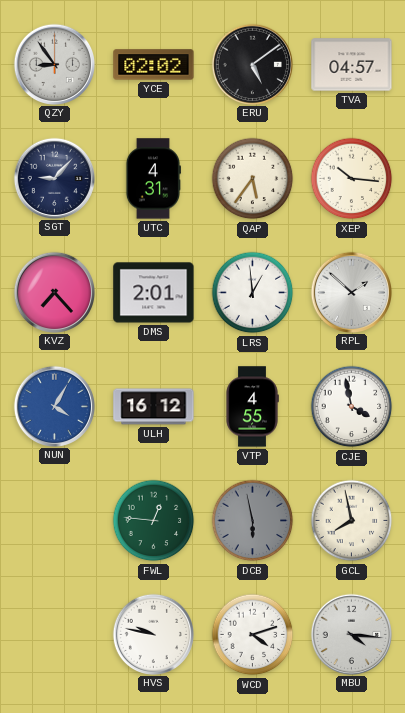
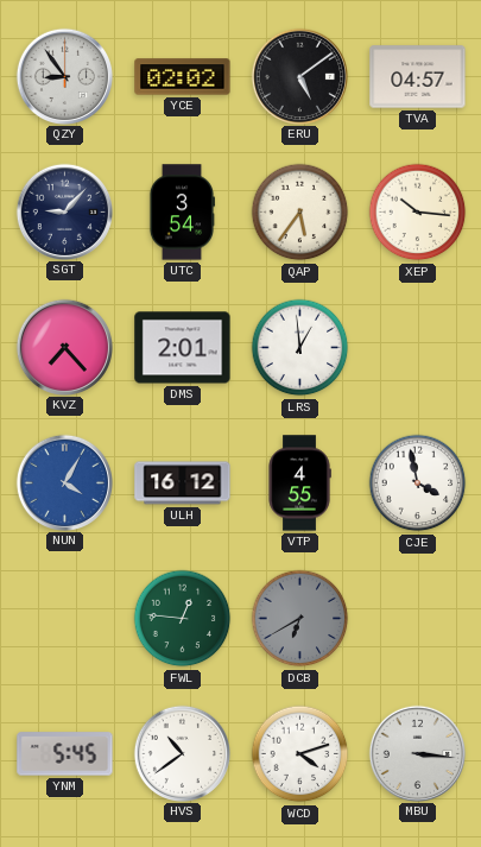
UTC: 4:31 -> 3:54
RPL: 1:52 -> none
DCB: 5:58 -> 6:40
GCL: 7:58 -> none
YNM: none -> 5:45
HVS: 9:47 -> 10:39
MBU: 4:16 -> 3:16
